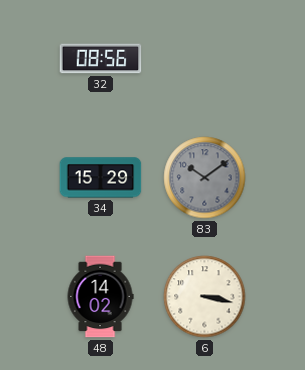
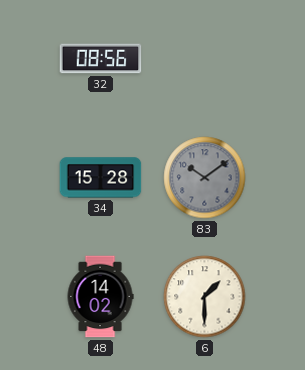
34: 15:29 -> 15:28
6: 3:17 -> 1:30
